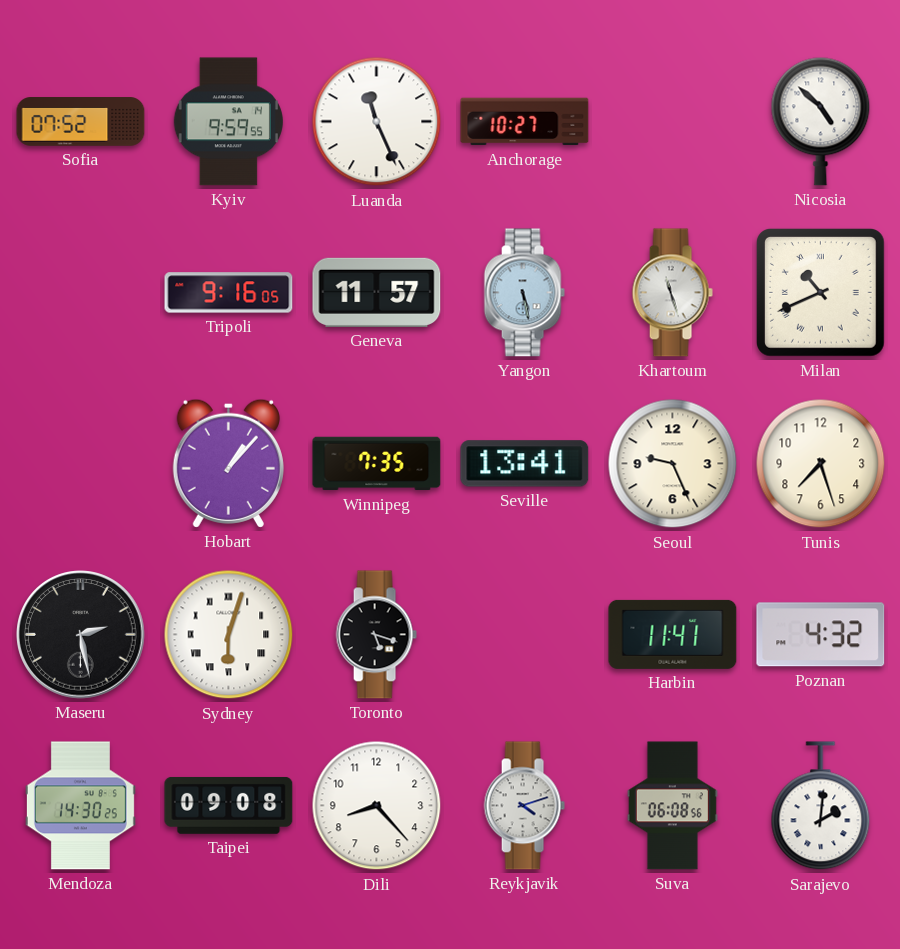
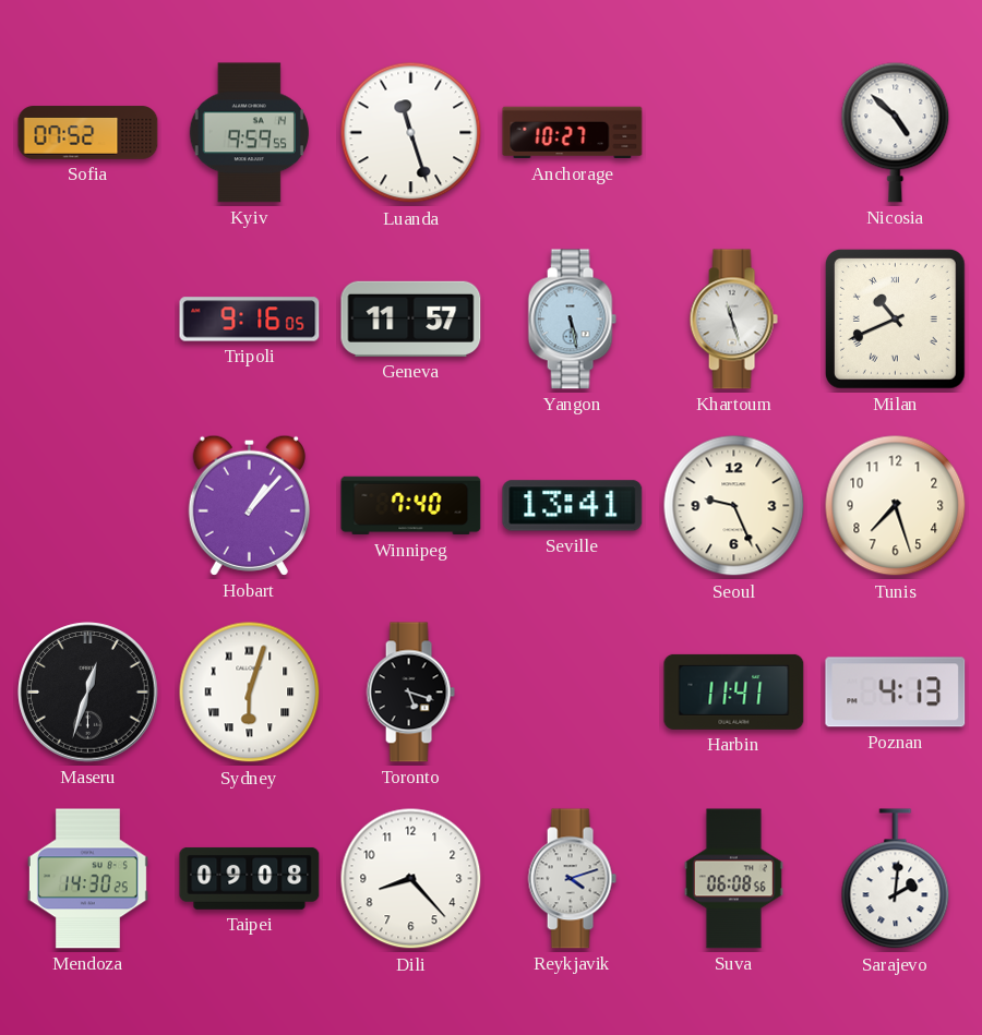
Luanda: 11:26 -> 11:27
Winnipeg: 7:35 -> 7:40
Maseru: 2:28 -> 12:33
Poznan: 4:32 -> 4:13
